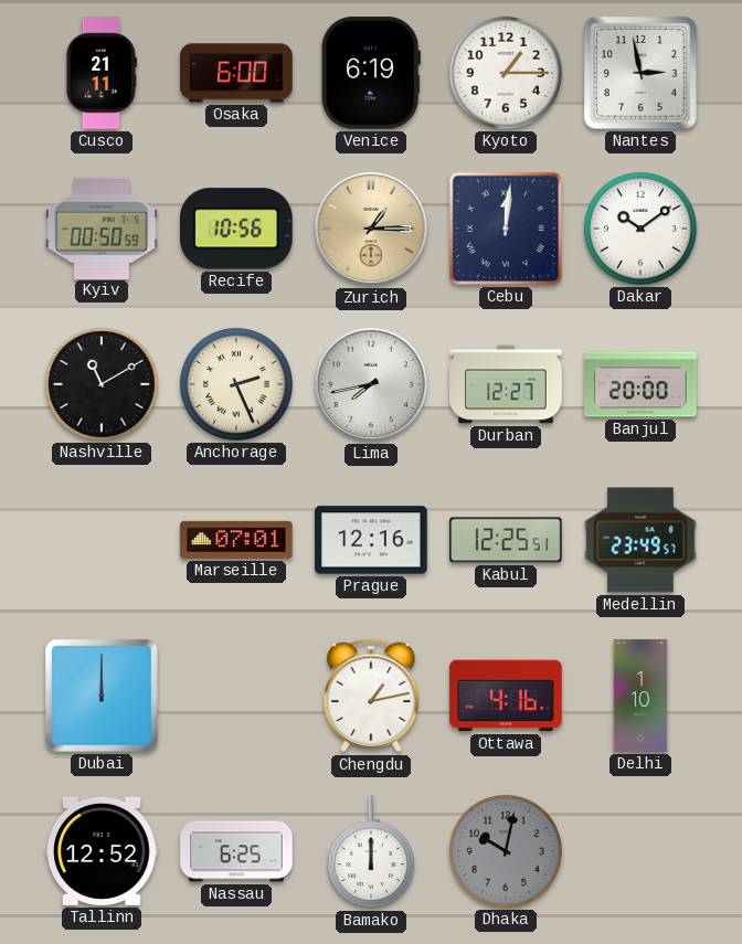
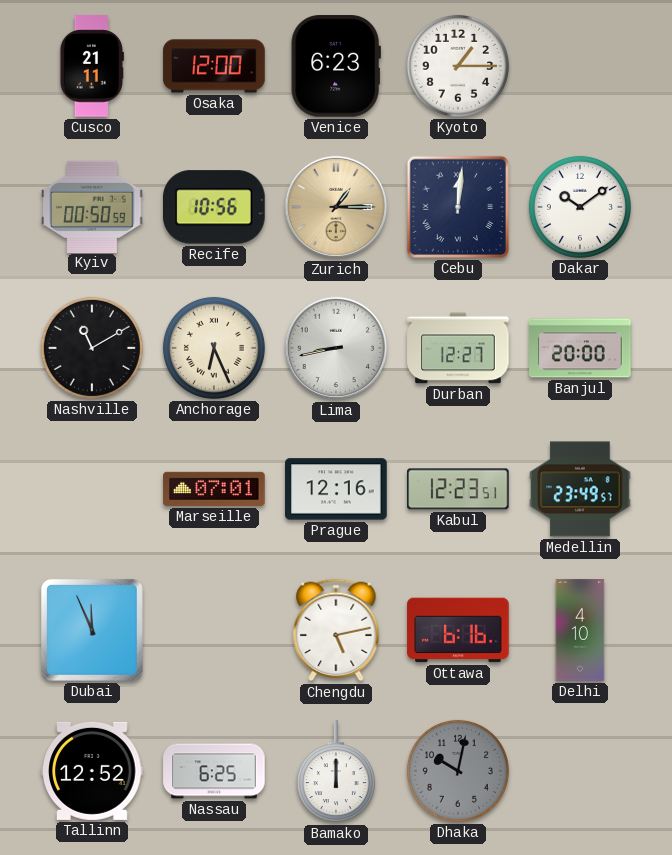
Osaka: 6:00 -> 12:00
Venice: 6:19 -> 6:23
Nantes: 2:58 -> none
Anchorage: 2:26 -> 6:26
Lima: 7:43 -> 8:43
Kabul: 12:25 -> 12:23
Dubai: 12:00 -> 11:56
Chengdu: 1:13 -> 5:13
Ottawa: 4:16 -> 6:16
Delhi: 1:10 -> 4:10
